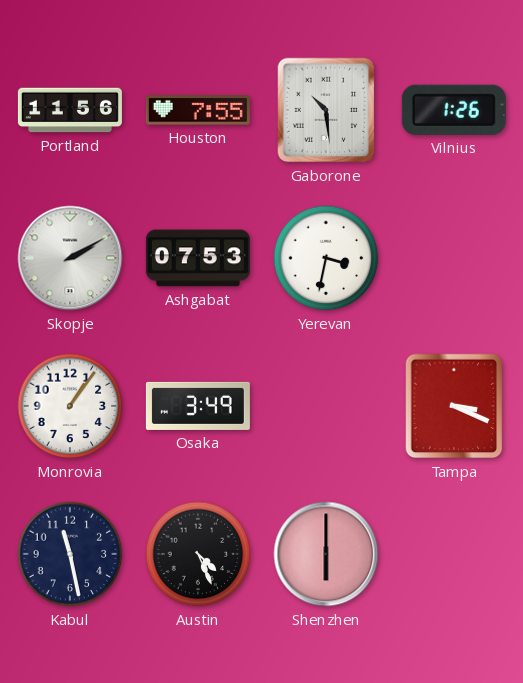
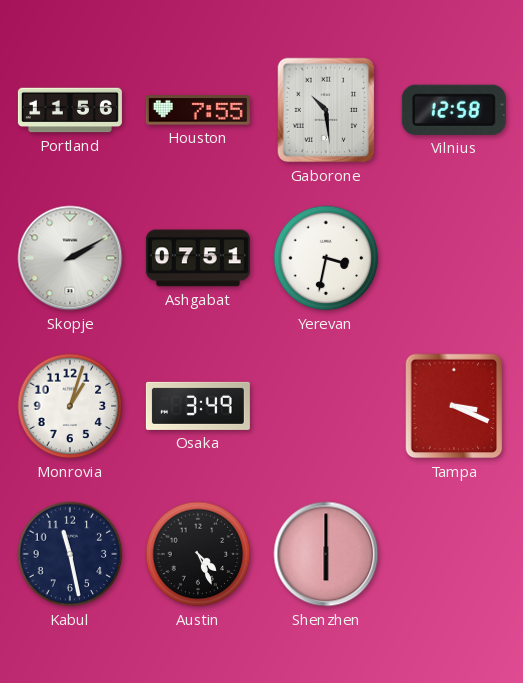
Vilnius: 1:26 -> 12:58
Ashgabat: 07:53 -> 07:51
Monrovia: 1:06 -> 1:03
